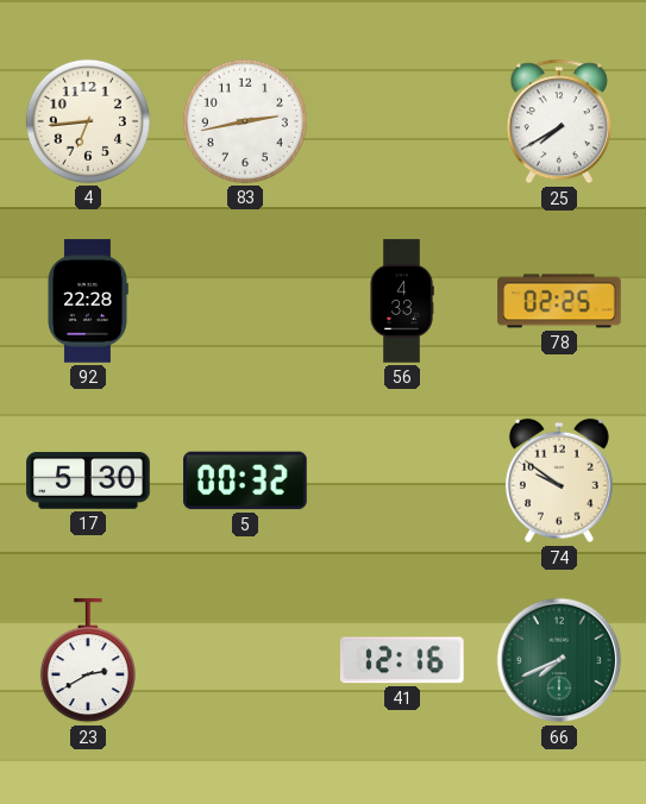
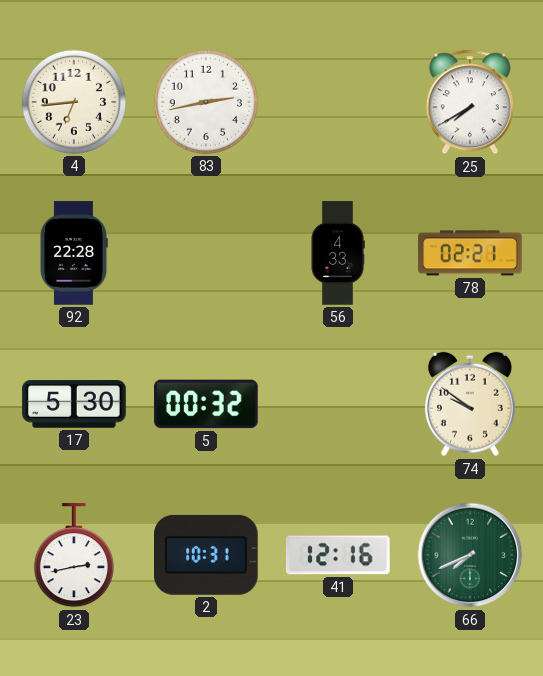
78: 02:25 -> 02:21
23: 2:40 -> 2:43
2: none -> 10:31
